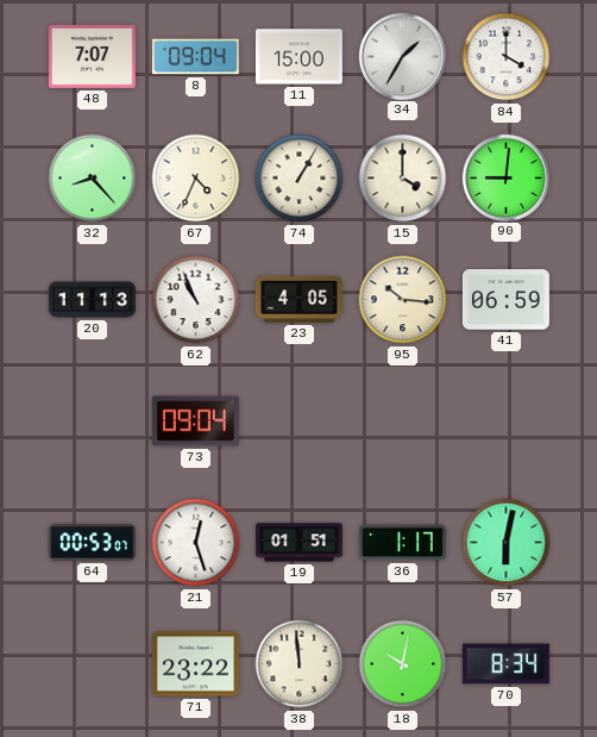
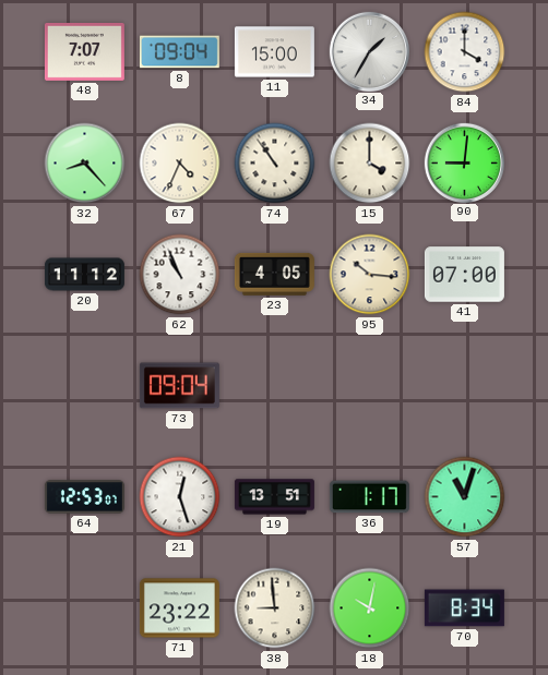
74: 1:05 -> 10:54
20: 11:13 -> 11:12
41: 06:59 -> 07:00
64: 00:53 -> 12:53
19: 01:51 -> 13:51
57: 6:02 -> 11:03
38: 11:59 -> 8:59
